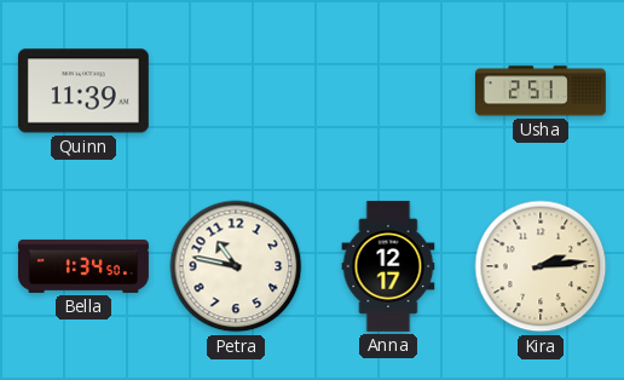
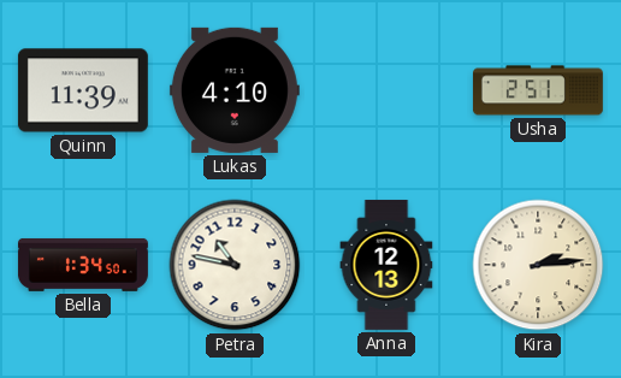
Lukas: none -> 4:10
Anna: 12:17 -> 12:13
